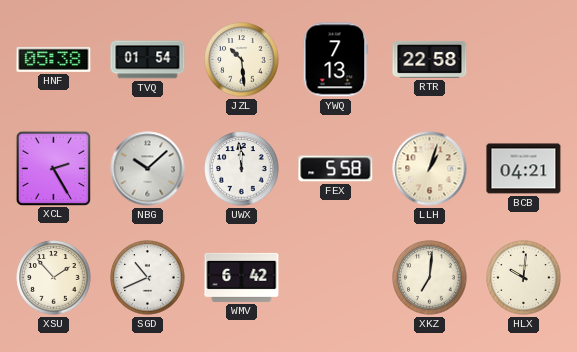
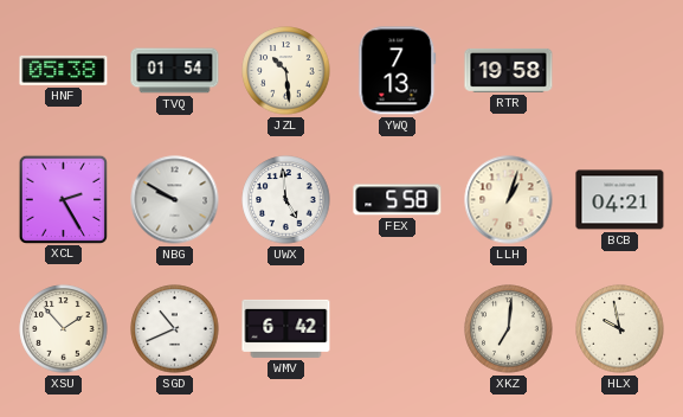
RTR: 22:58 -> 19:58
NBG: 10:08 -> 9:50
UWX: 11:59 -> 4:59
HLX: 10:01 -> 9:58
